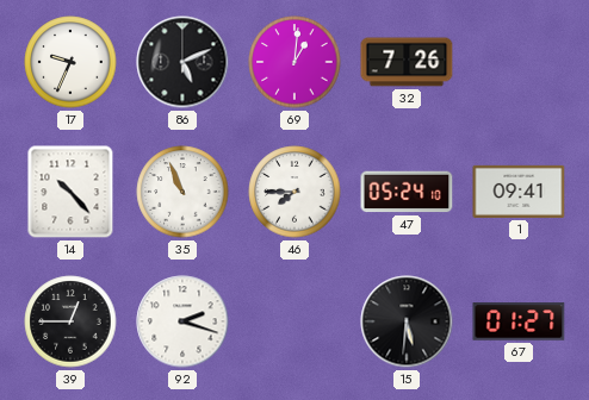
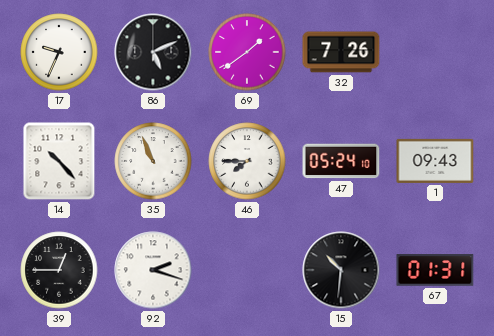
69: 1:01 -> 1:39
1: 09:41 -> 09:43
15: 5:31 -> 10:31
67: 01:27 -> 01:31
